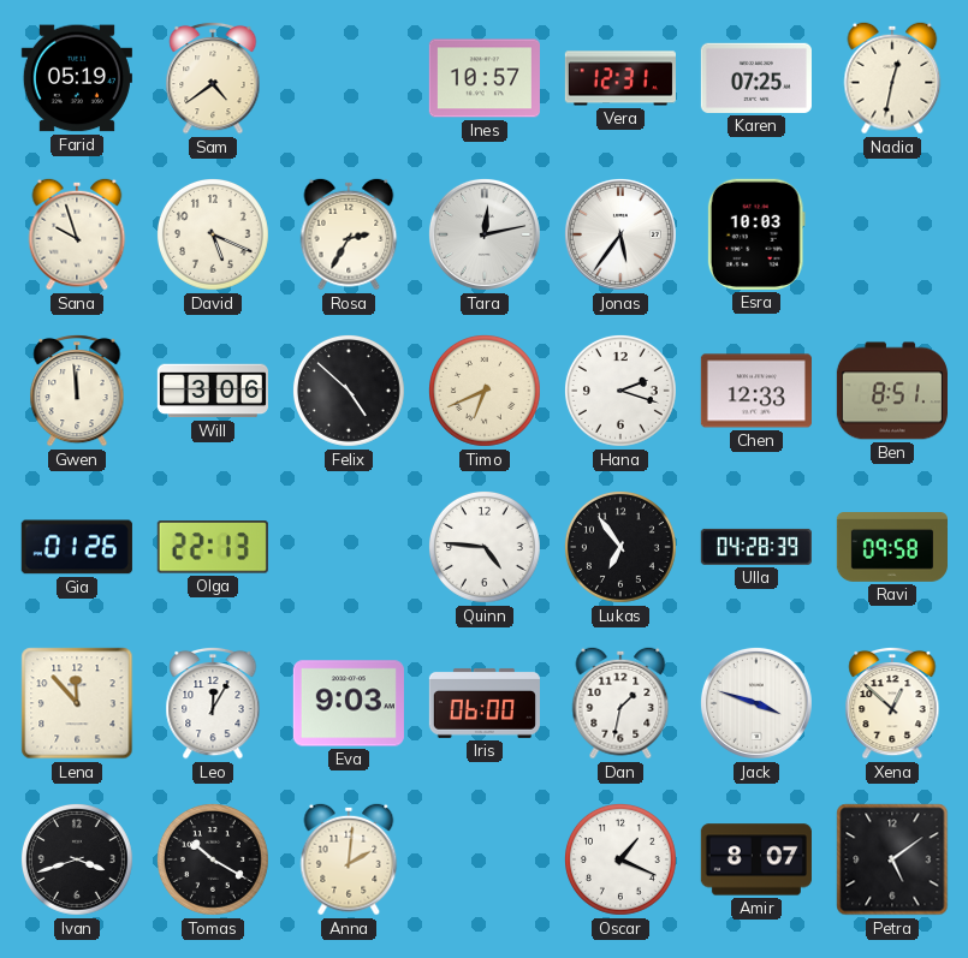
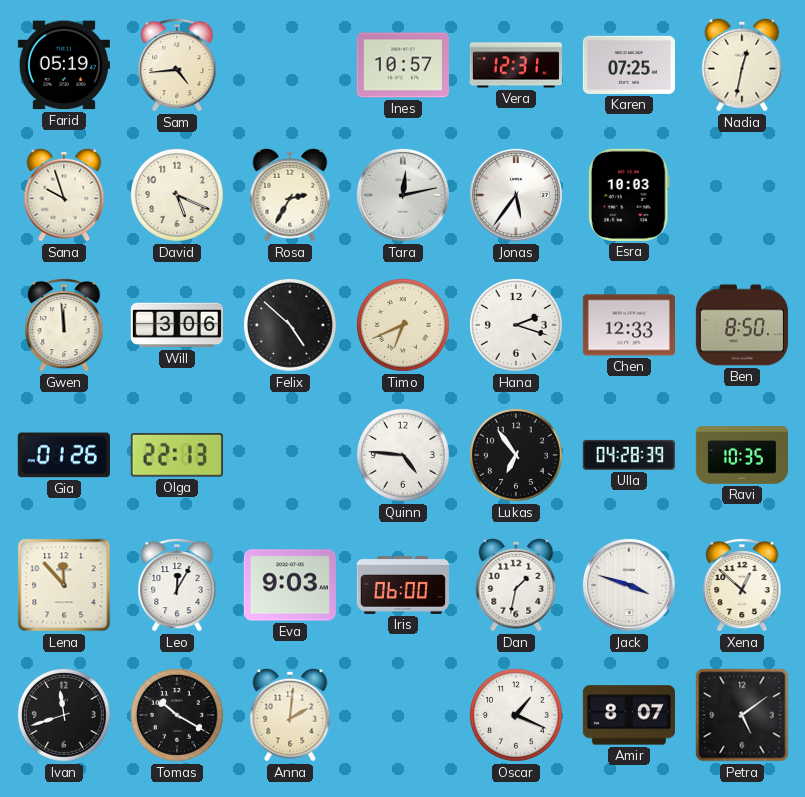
Sam: 4:39 -> 4:44
Ben: 8:51 -> 8:50
Ravi: 09:58 -> 10:35
Ivan: 3:42 -> 11:42
